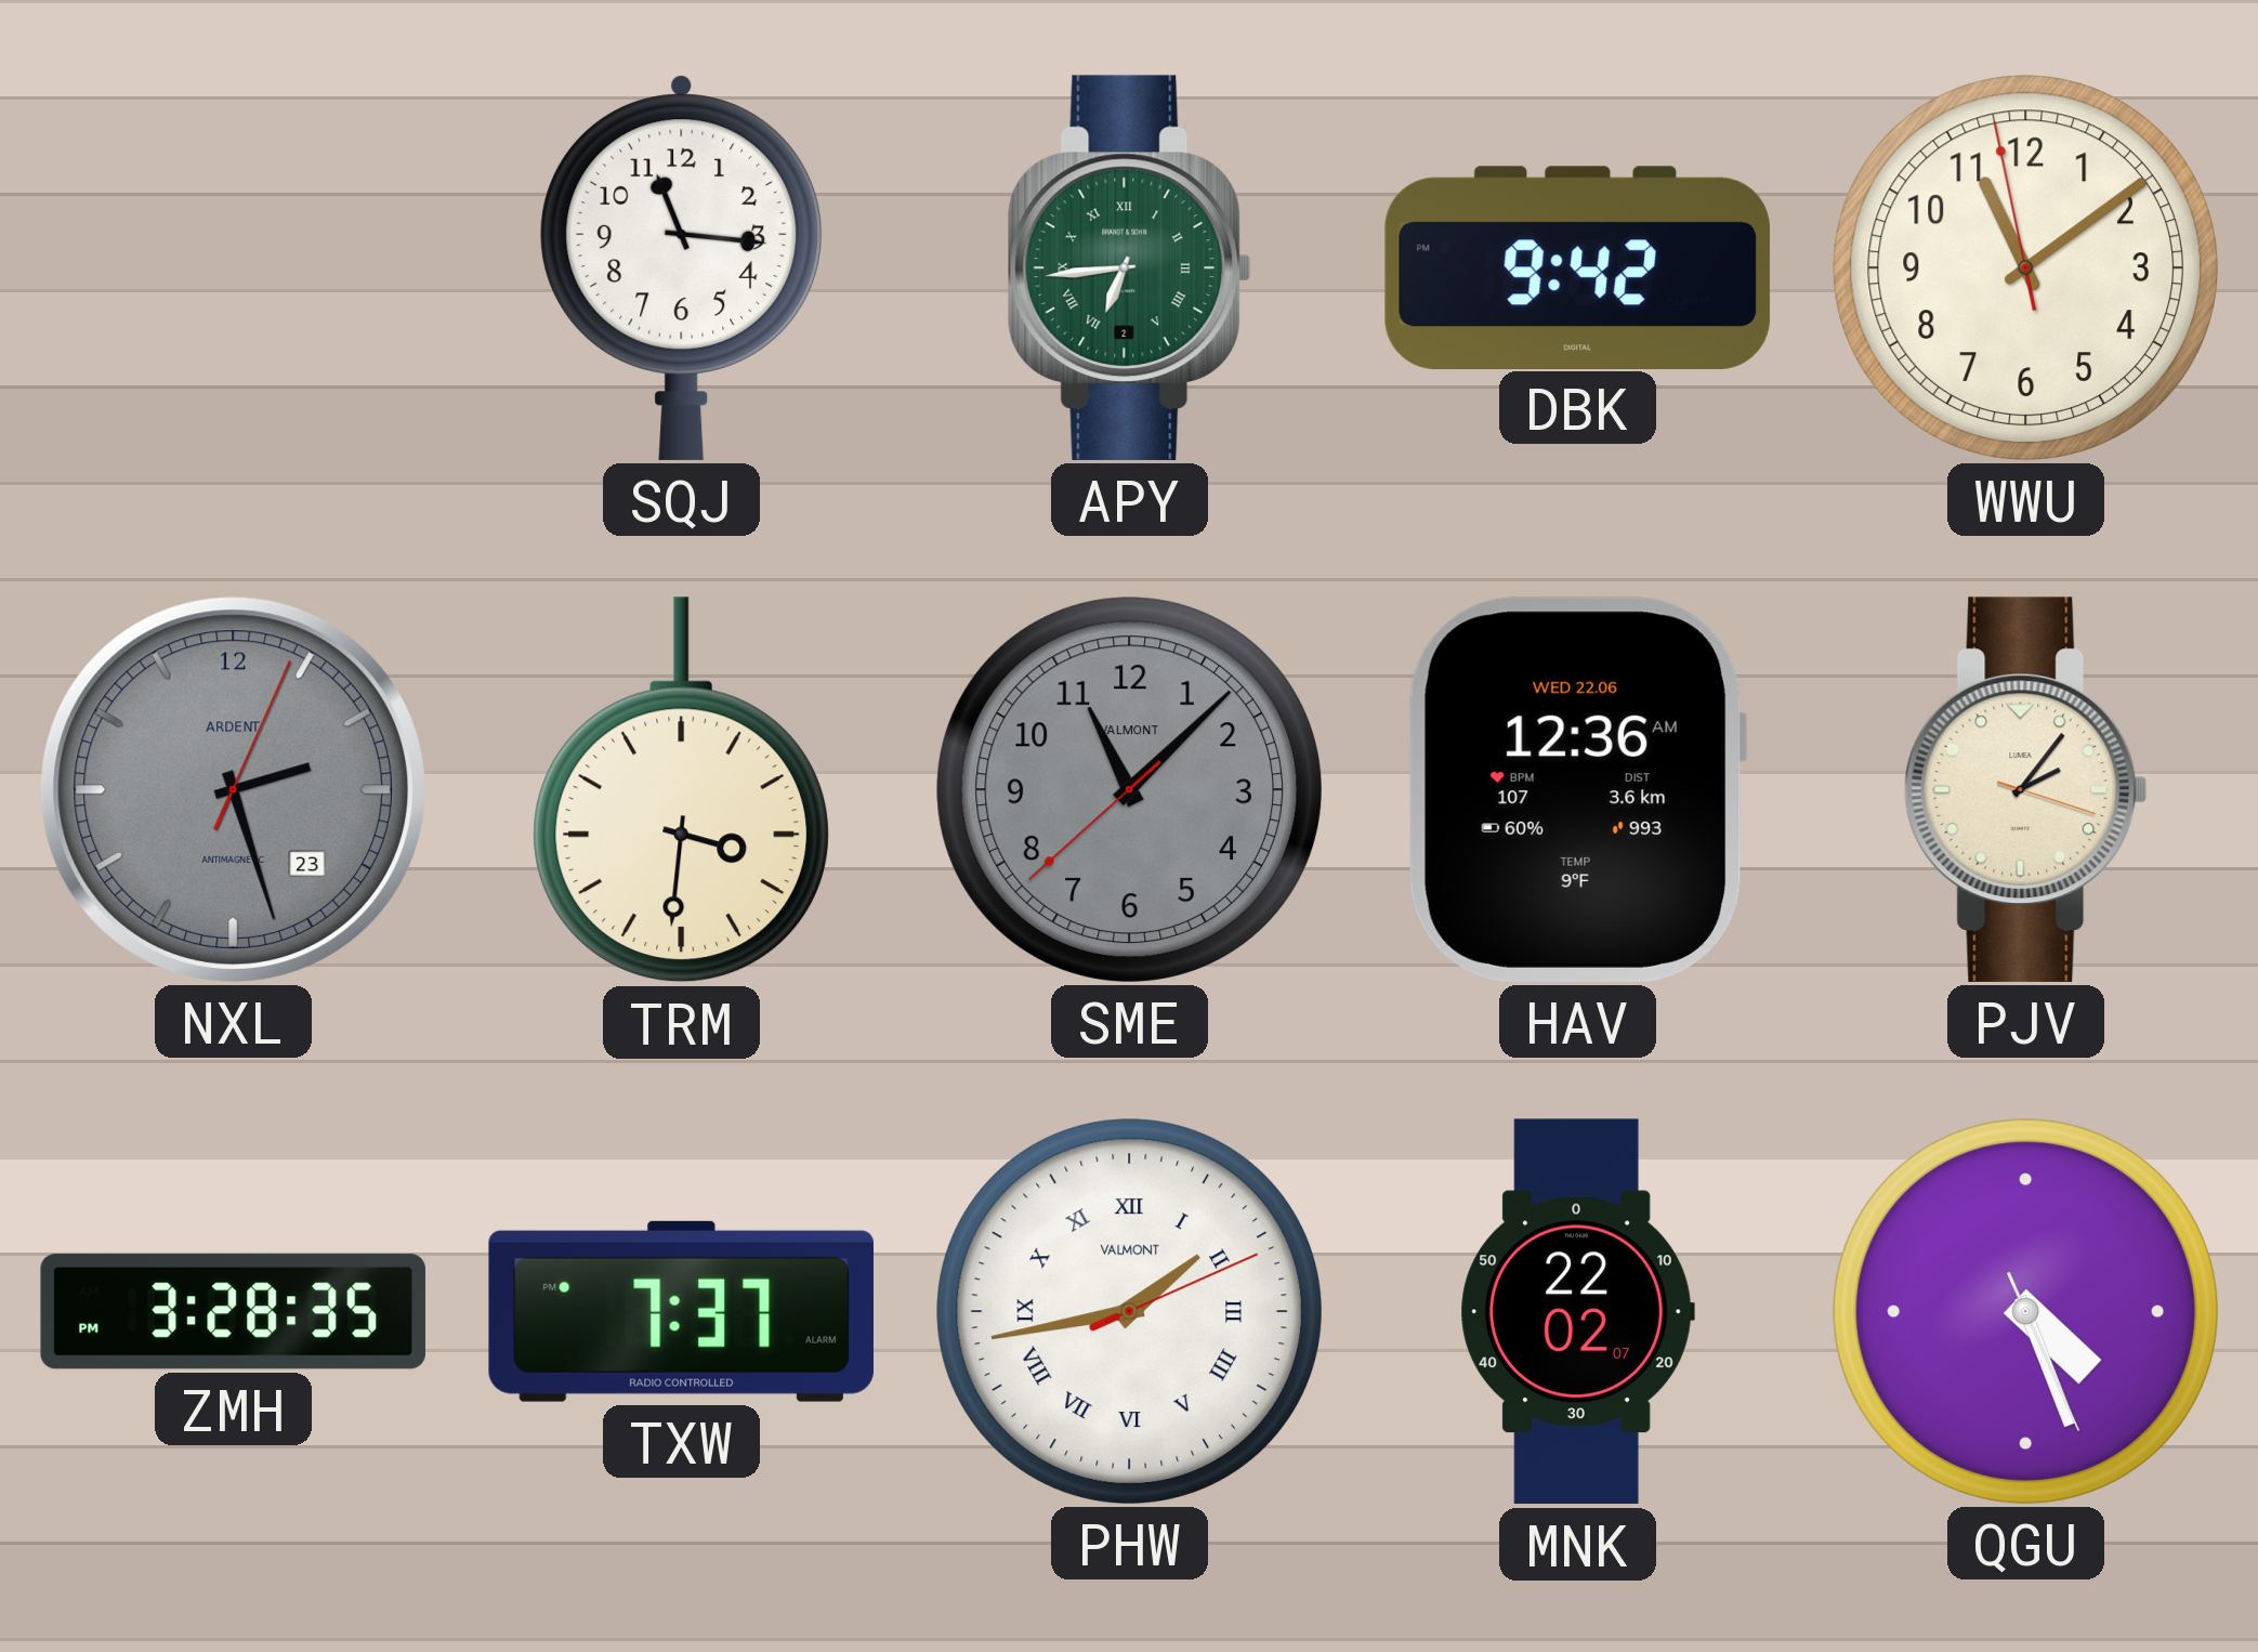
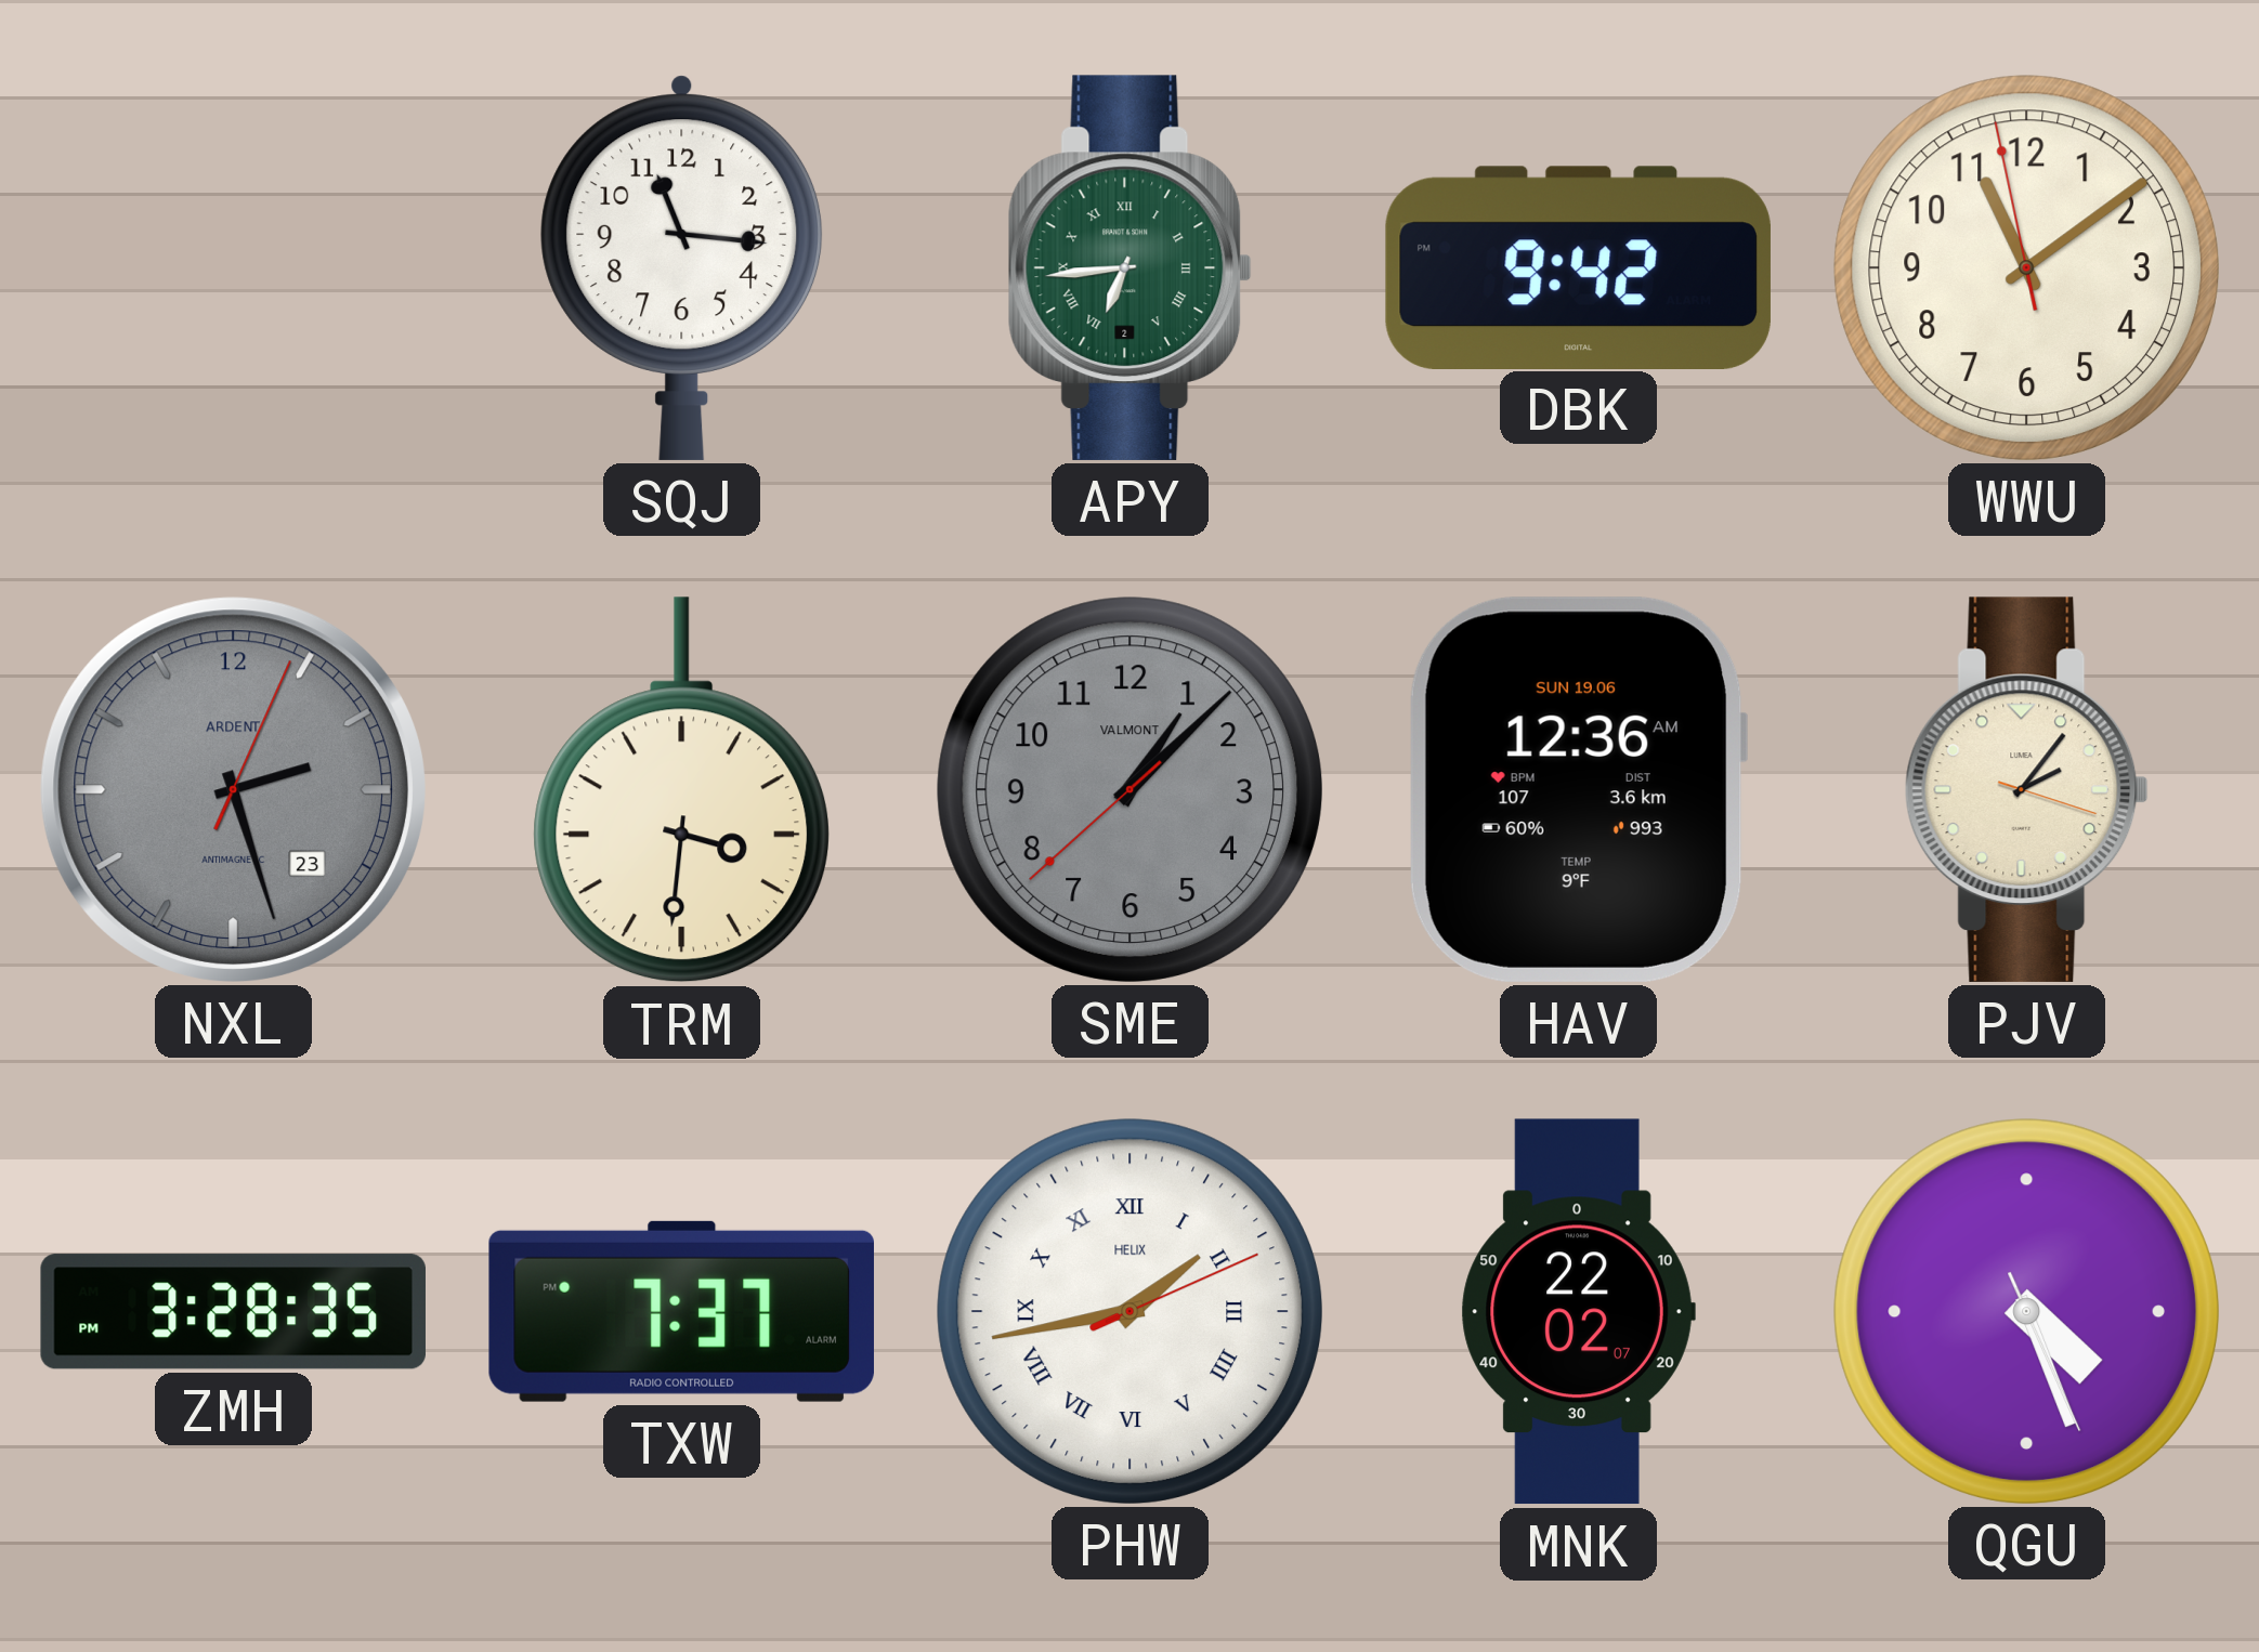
SME: 11:07 -> 1:07
HAV date: WED 22.06 -> SUN 19.06
PHW brand: VALMONT -> HELIX
